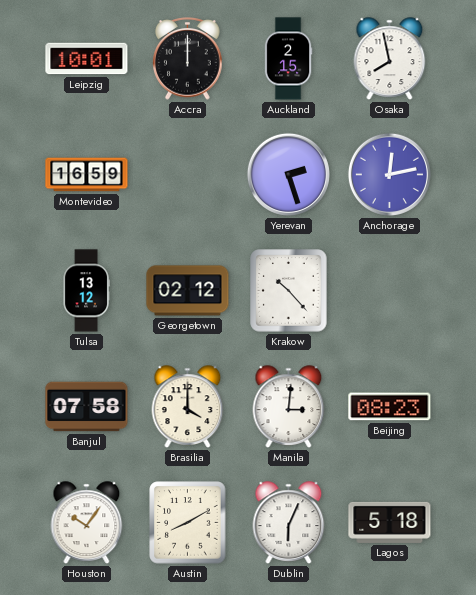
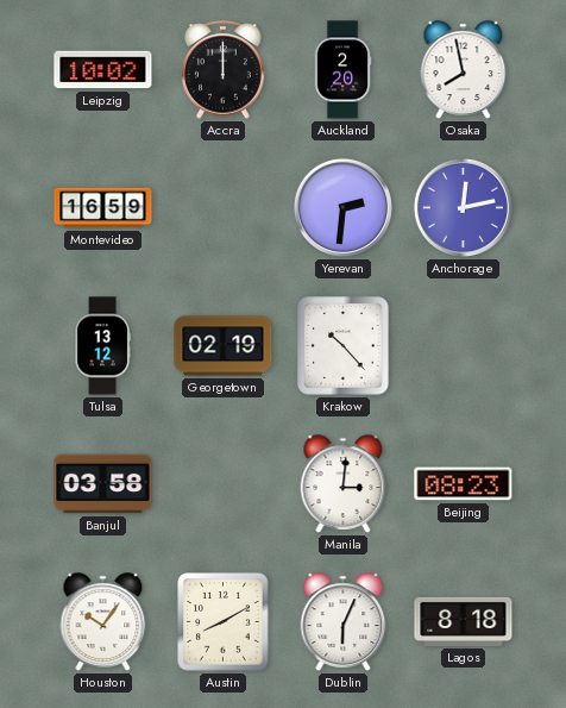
Leipzig: 10:01 -> 10:02
Auckland: 2:15 -> 2:20
Yerevan: 2:27 -> 2:31
Georgetown: 02:12 -> 02:19
Banjul: 07:58 -> 03:58
Brasilia: 4:00 -> none
Lagos: 5:18 -> 8:18
